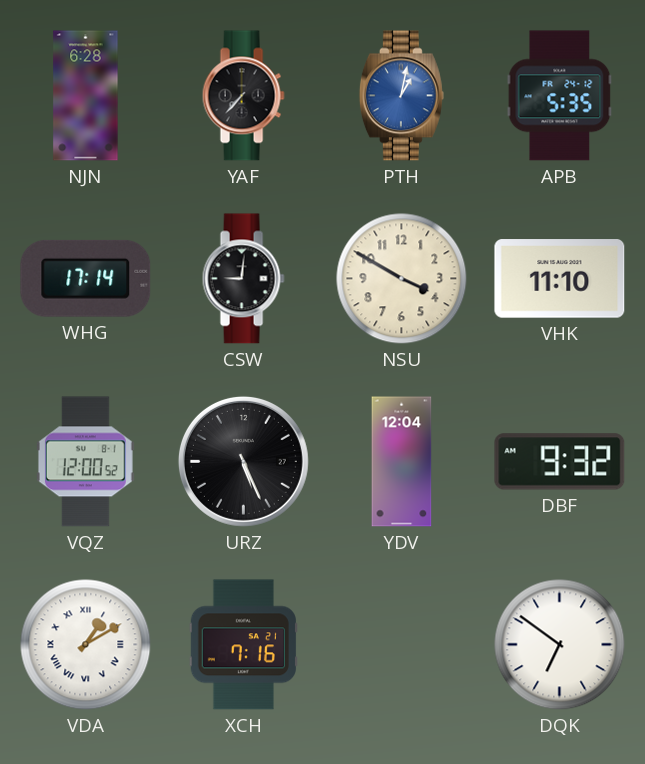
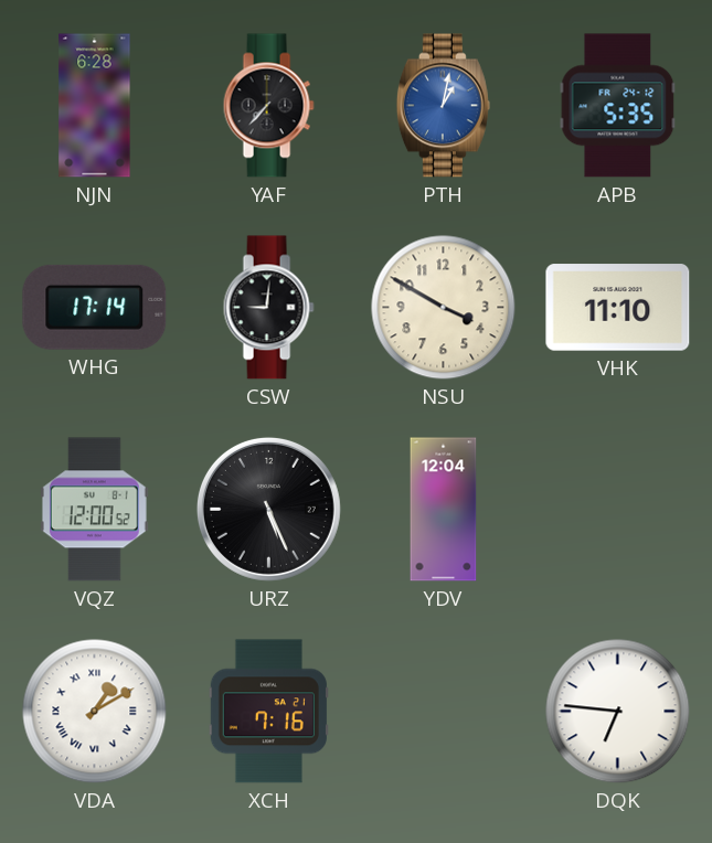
DBF: 9:32 -> none
DQK: 6:51 -> 6:46
